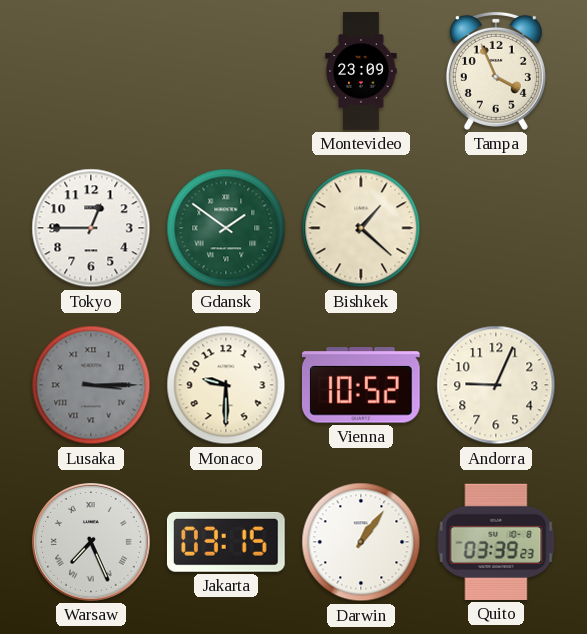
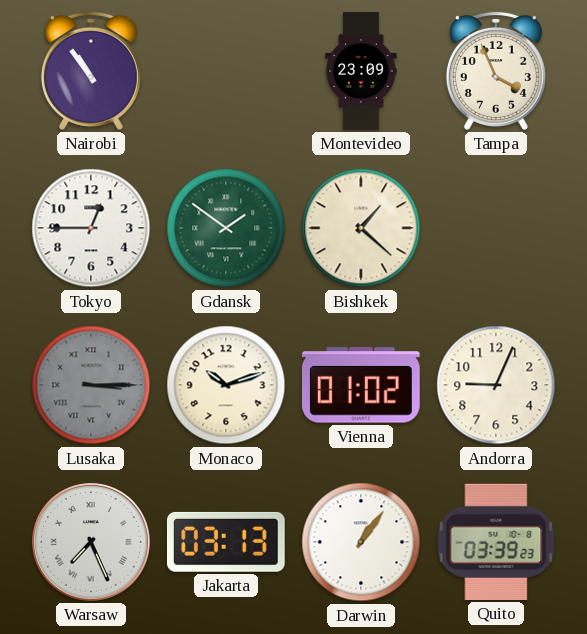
Nairobi: none -> 10:54
Monaco: 9:30 -> 10:12
Vienna: 10:52 -> 01:02
Jakarta: 03:15 -> 03:13
